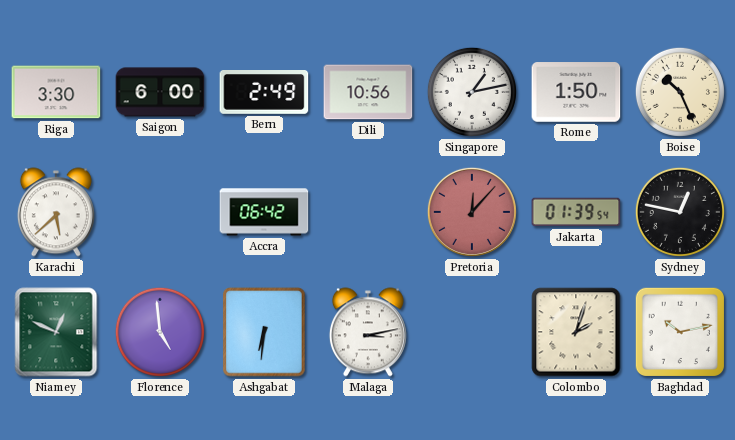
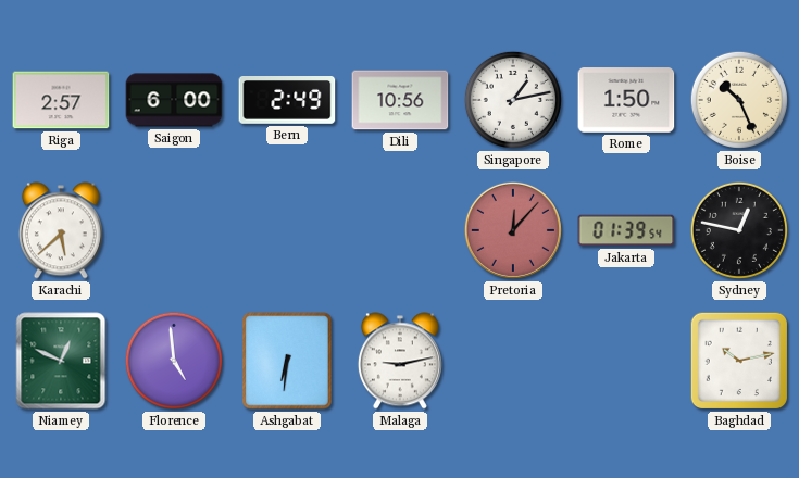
Riga: 3:30 -> 2:57
Accra: 06:42 -> none
Malaga: 3:13 -> 9:13
Colombo: 2:03 -> none
